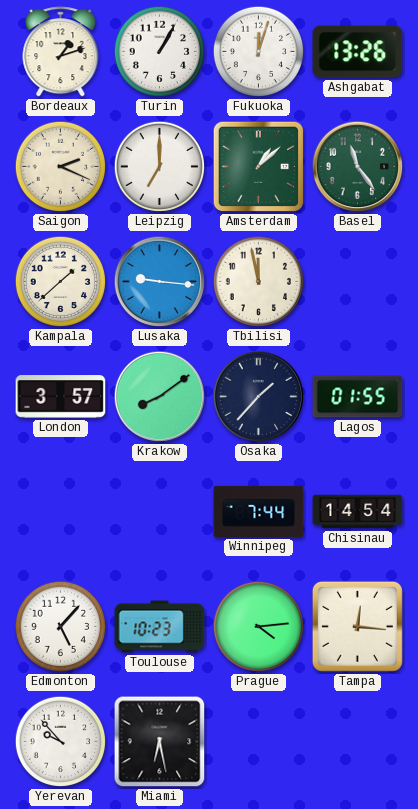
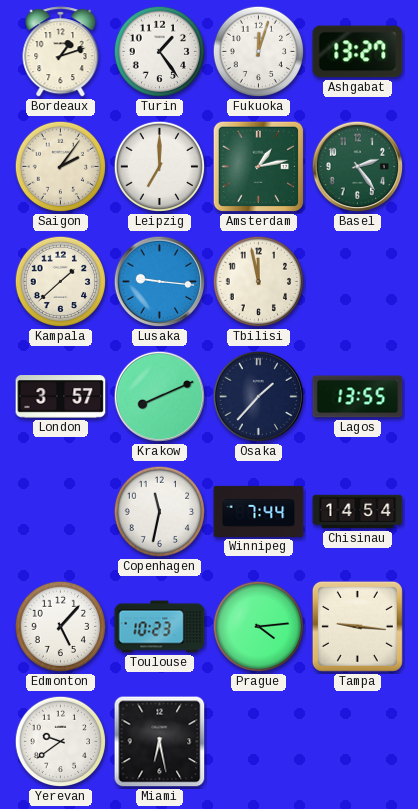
Turin: 1:05 -> 1:24
Ashgabat: 13:26 -> 13:27
Saigon: 2:19 -> 2:06
Amsterdam: 1:08 -> 1:13
Basel: 11:24 -> 2:24
Krakow: 8:09 -> 8:11
Lagos: 01:55 -> 13:55
Copenhagen: none -> 11:32
Tampa: 12:16 -> 9:16
Yerevan: 9:53 -> 9:39
